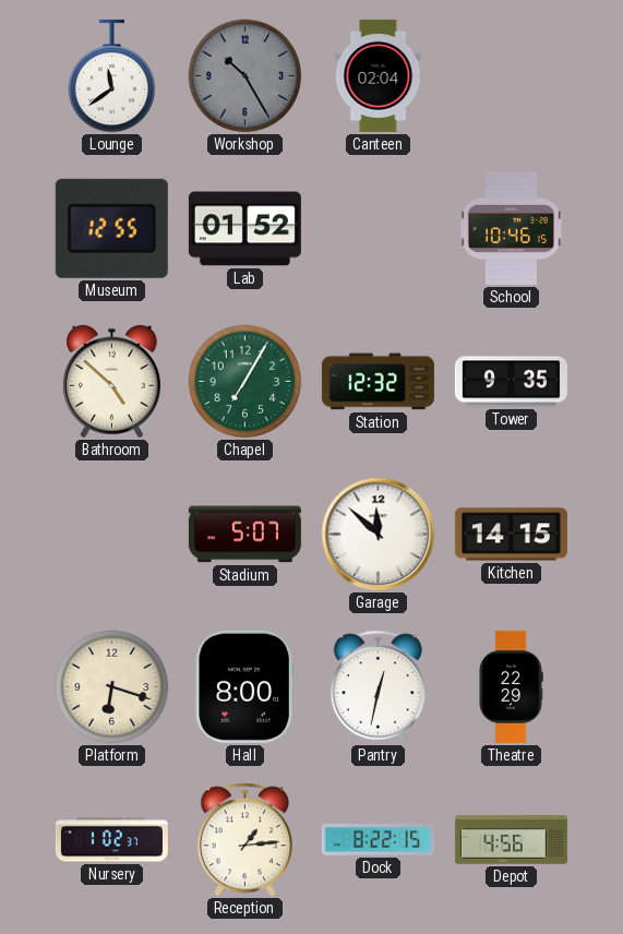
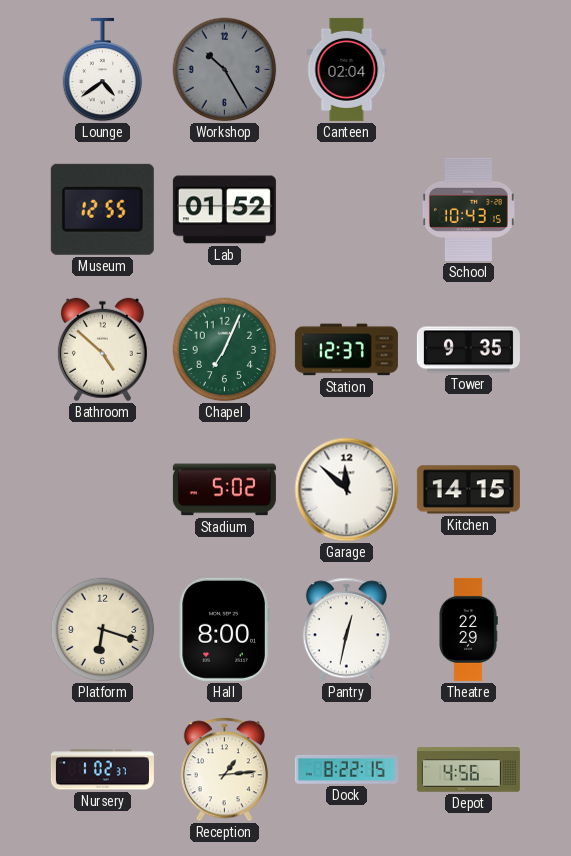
Lounge: 11:39 -> 4:39
School: 10:46 -> 10:43
Chapel: 7:05 -> 7:04
Station: 12:32 -> 12:37
Stadium: 5:07 -> 5:02
